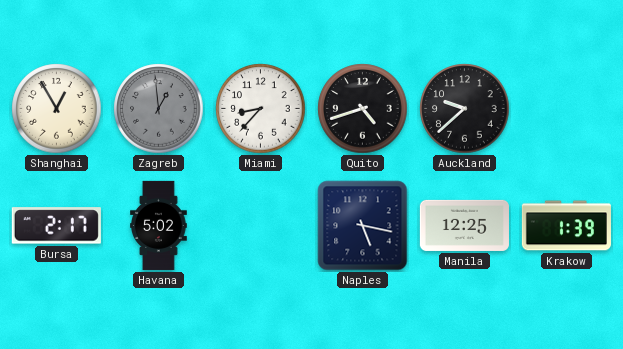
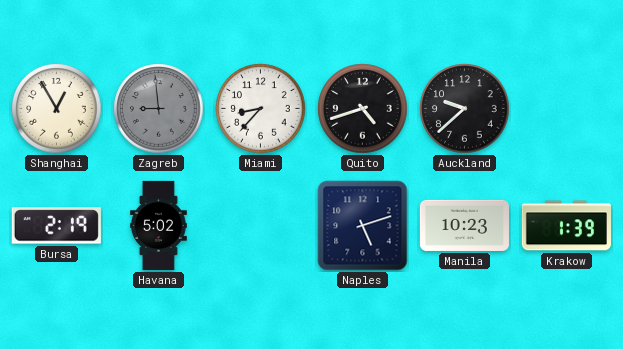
Zagreb: 12:59 -> 8:59
Bursa: 2:17 -> 2:19
Naples: 5:17 -> 5:12
Manila: 12:25 -> 10:23
